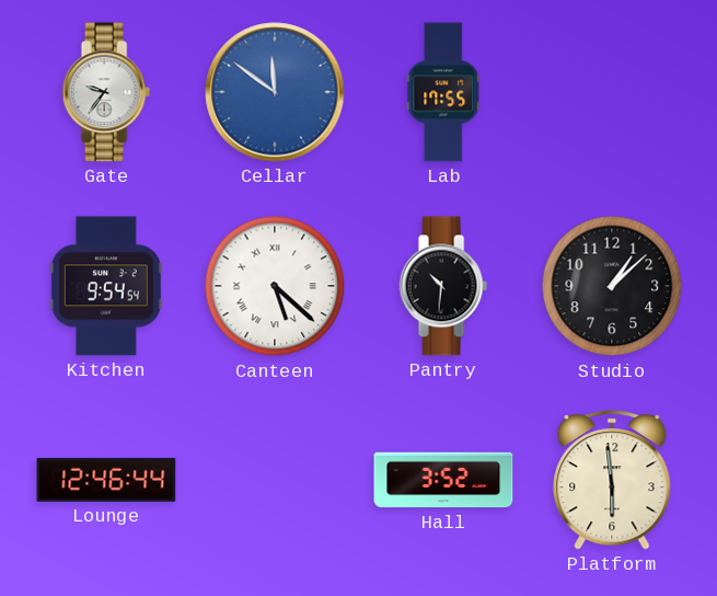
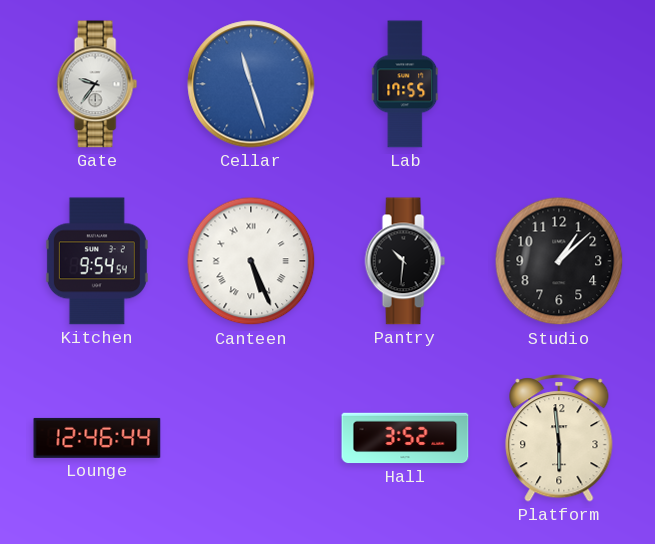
Cellar: 11:51 -> 11:27
Canteen: 5:22 -> 5:26
